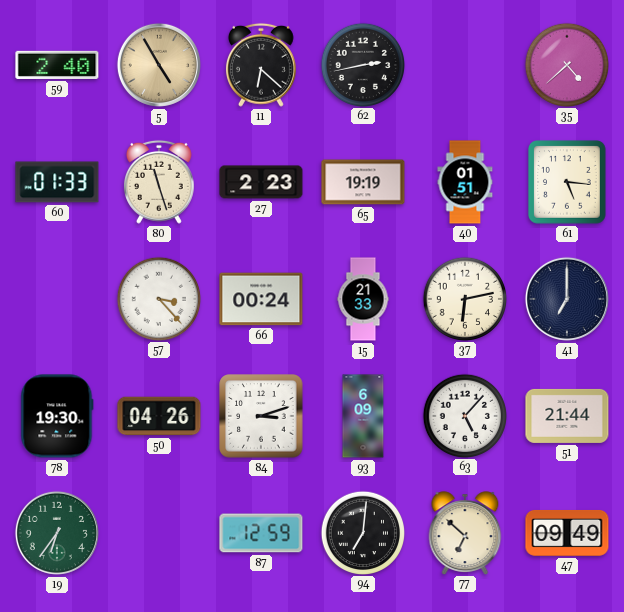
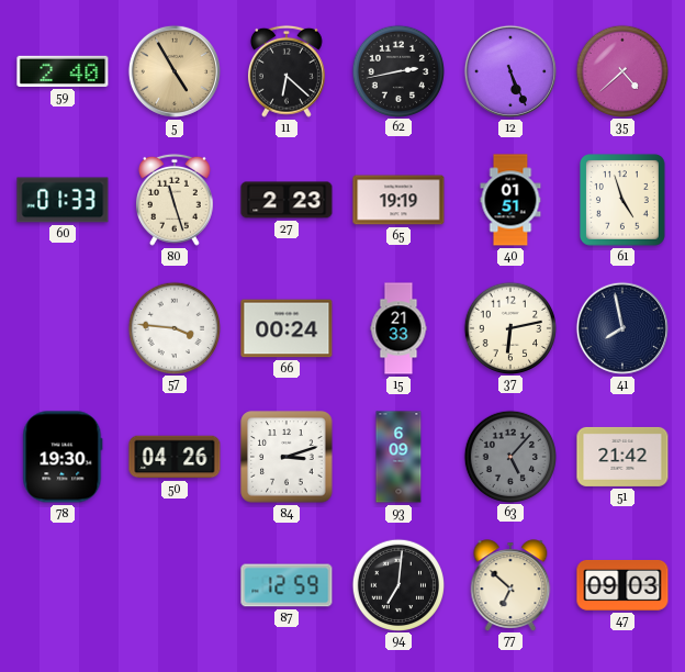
12: none -> 5:26
61: 5:16 -> 4:57
57: 3:23 -> 3:46
41: 7:00 -> 7:58
63 dial: white -> grey
51: 21:44 -> 21:42
19: 6:36 -> none
47: 09:49 -> 09:03
